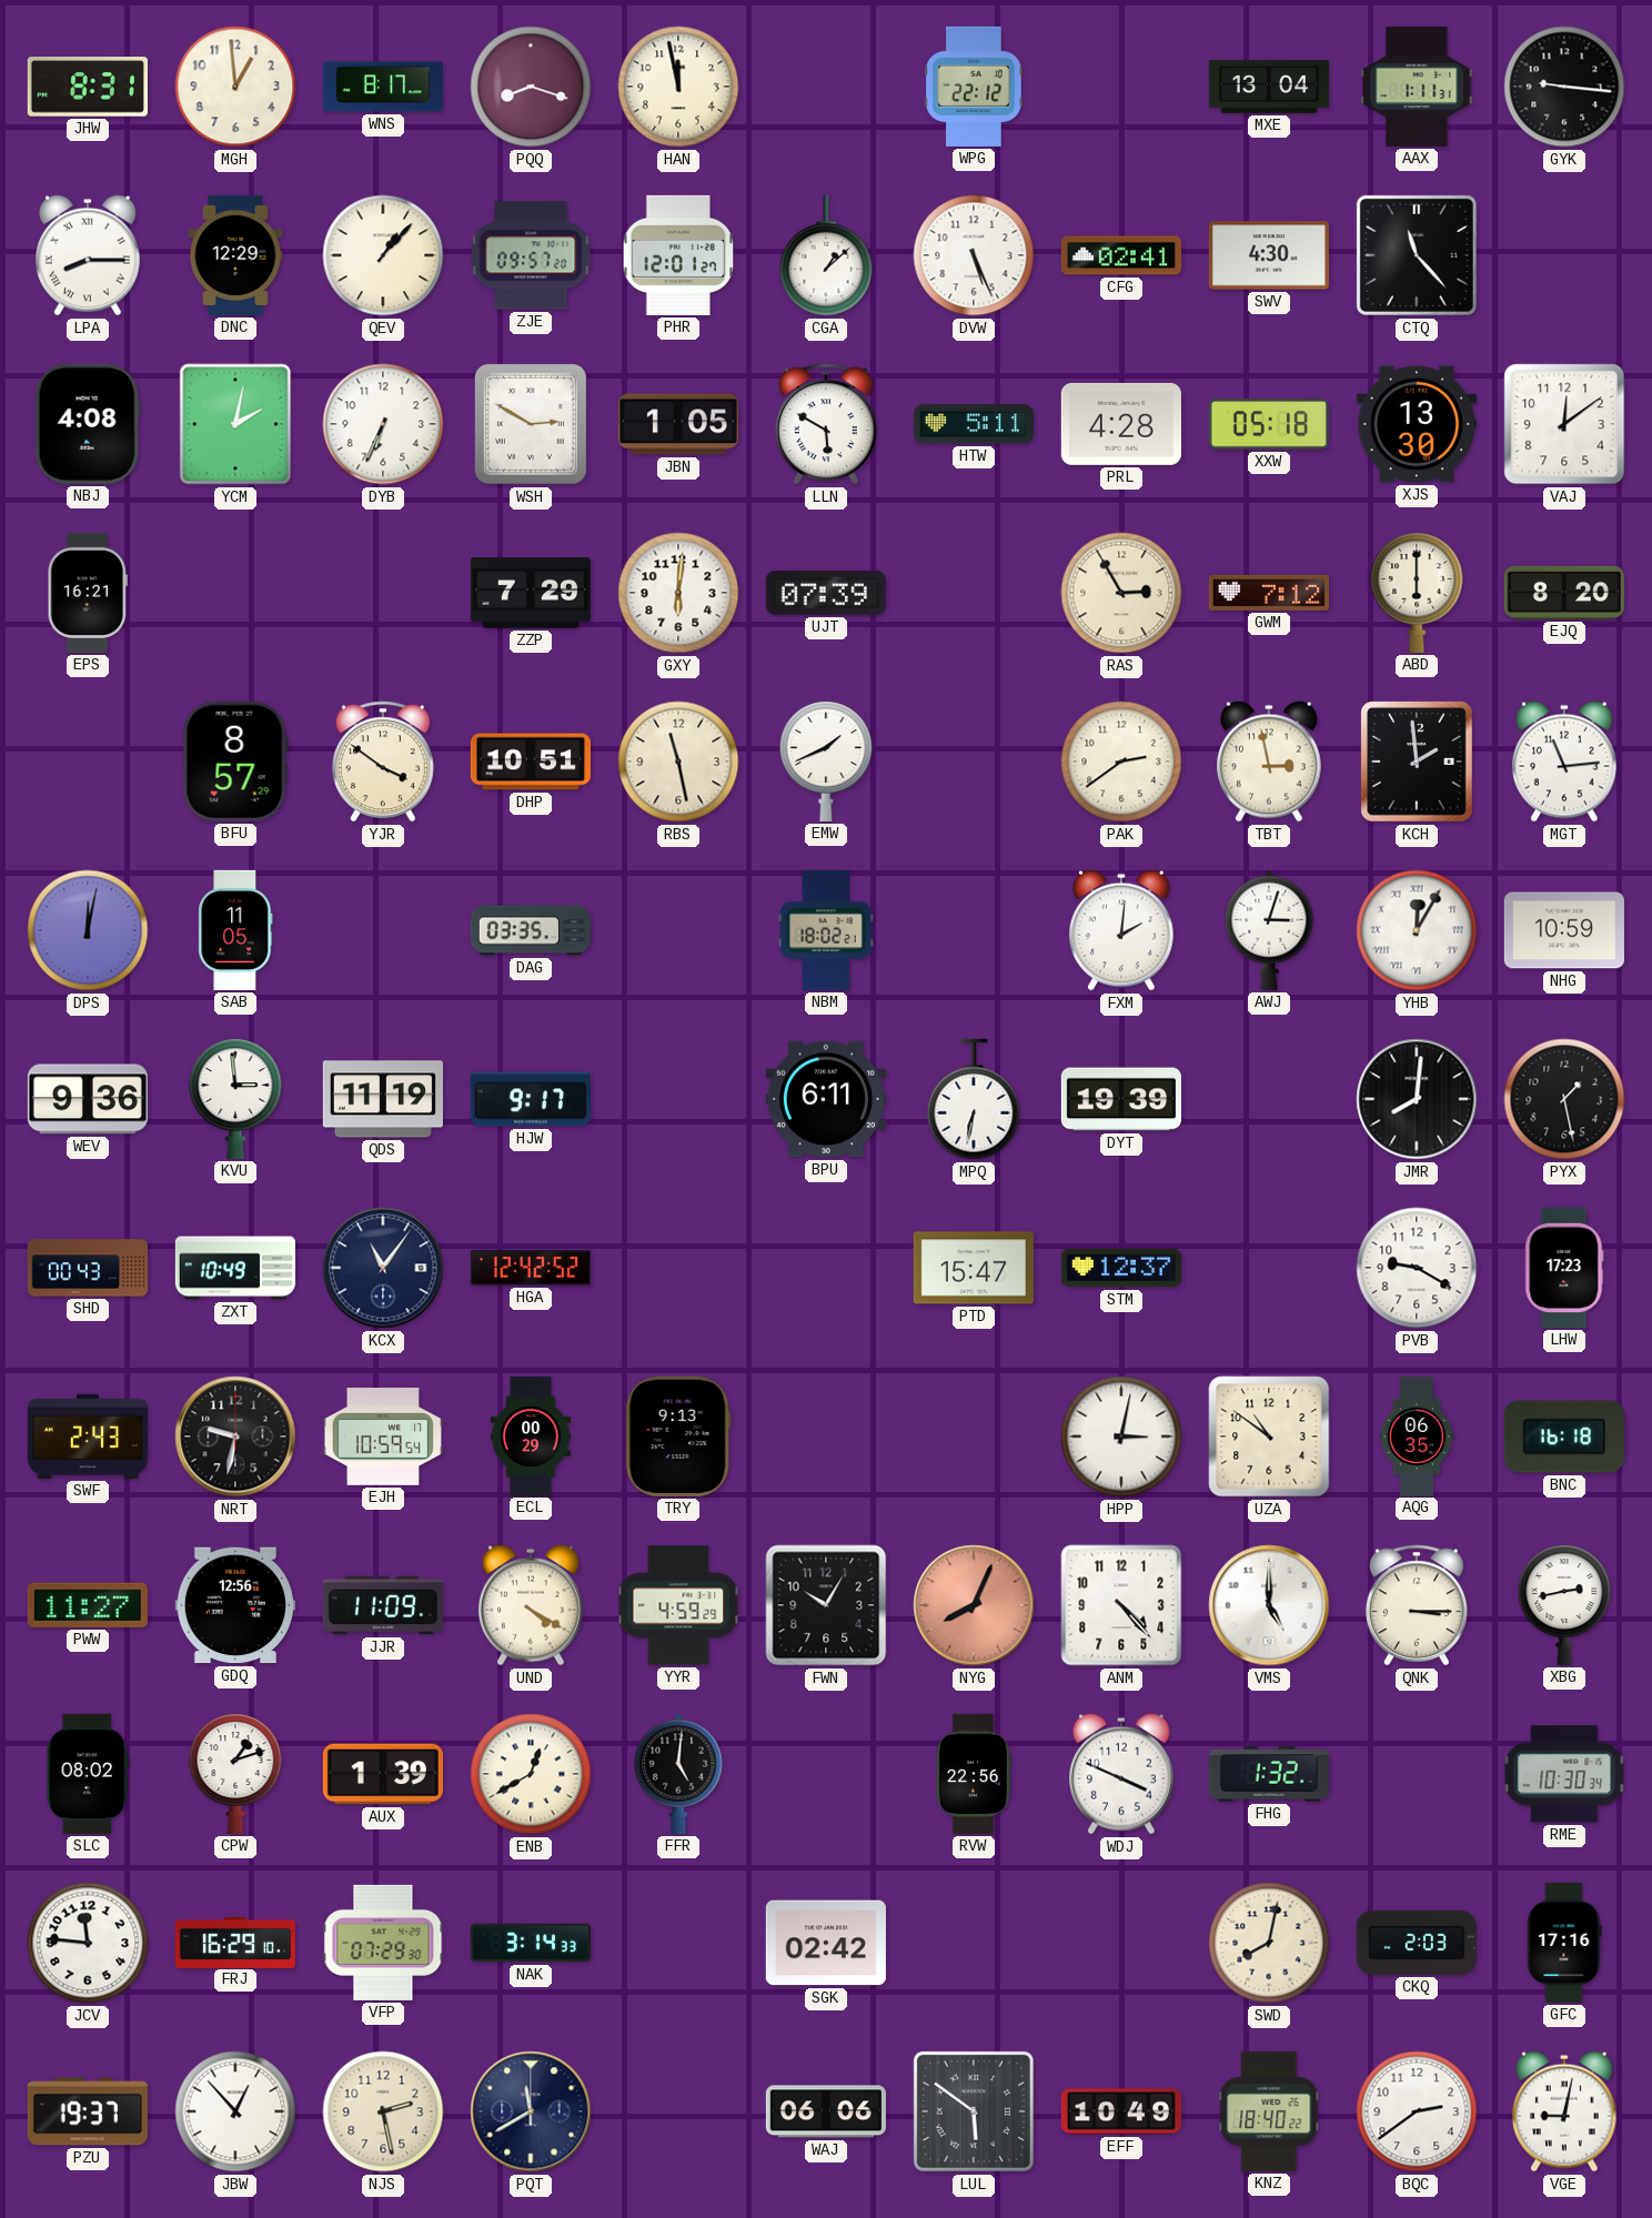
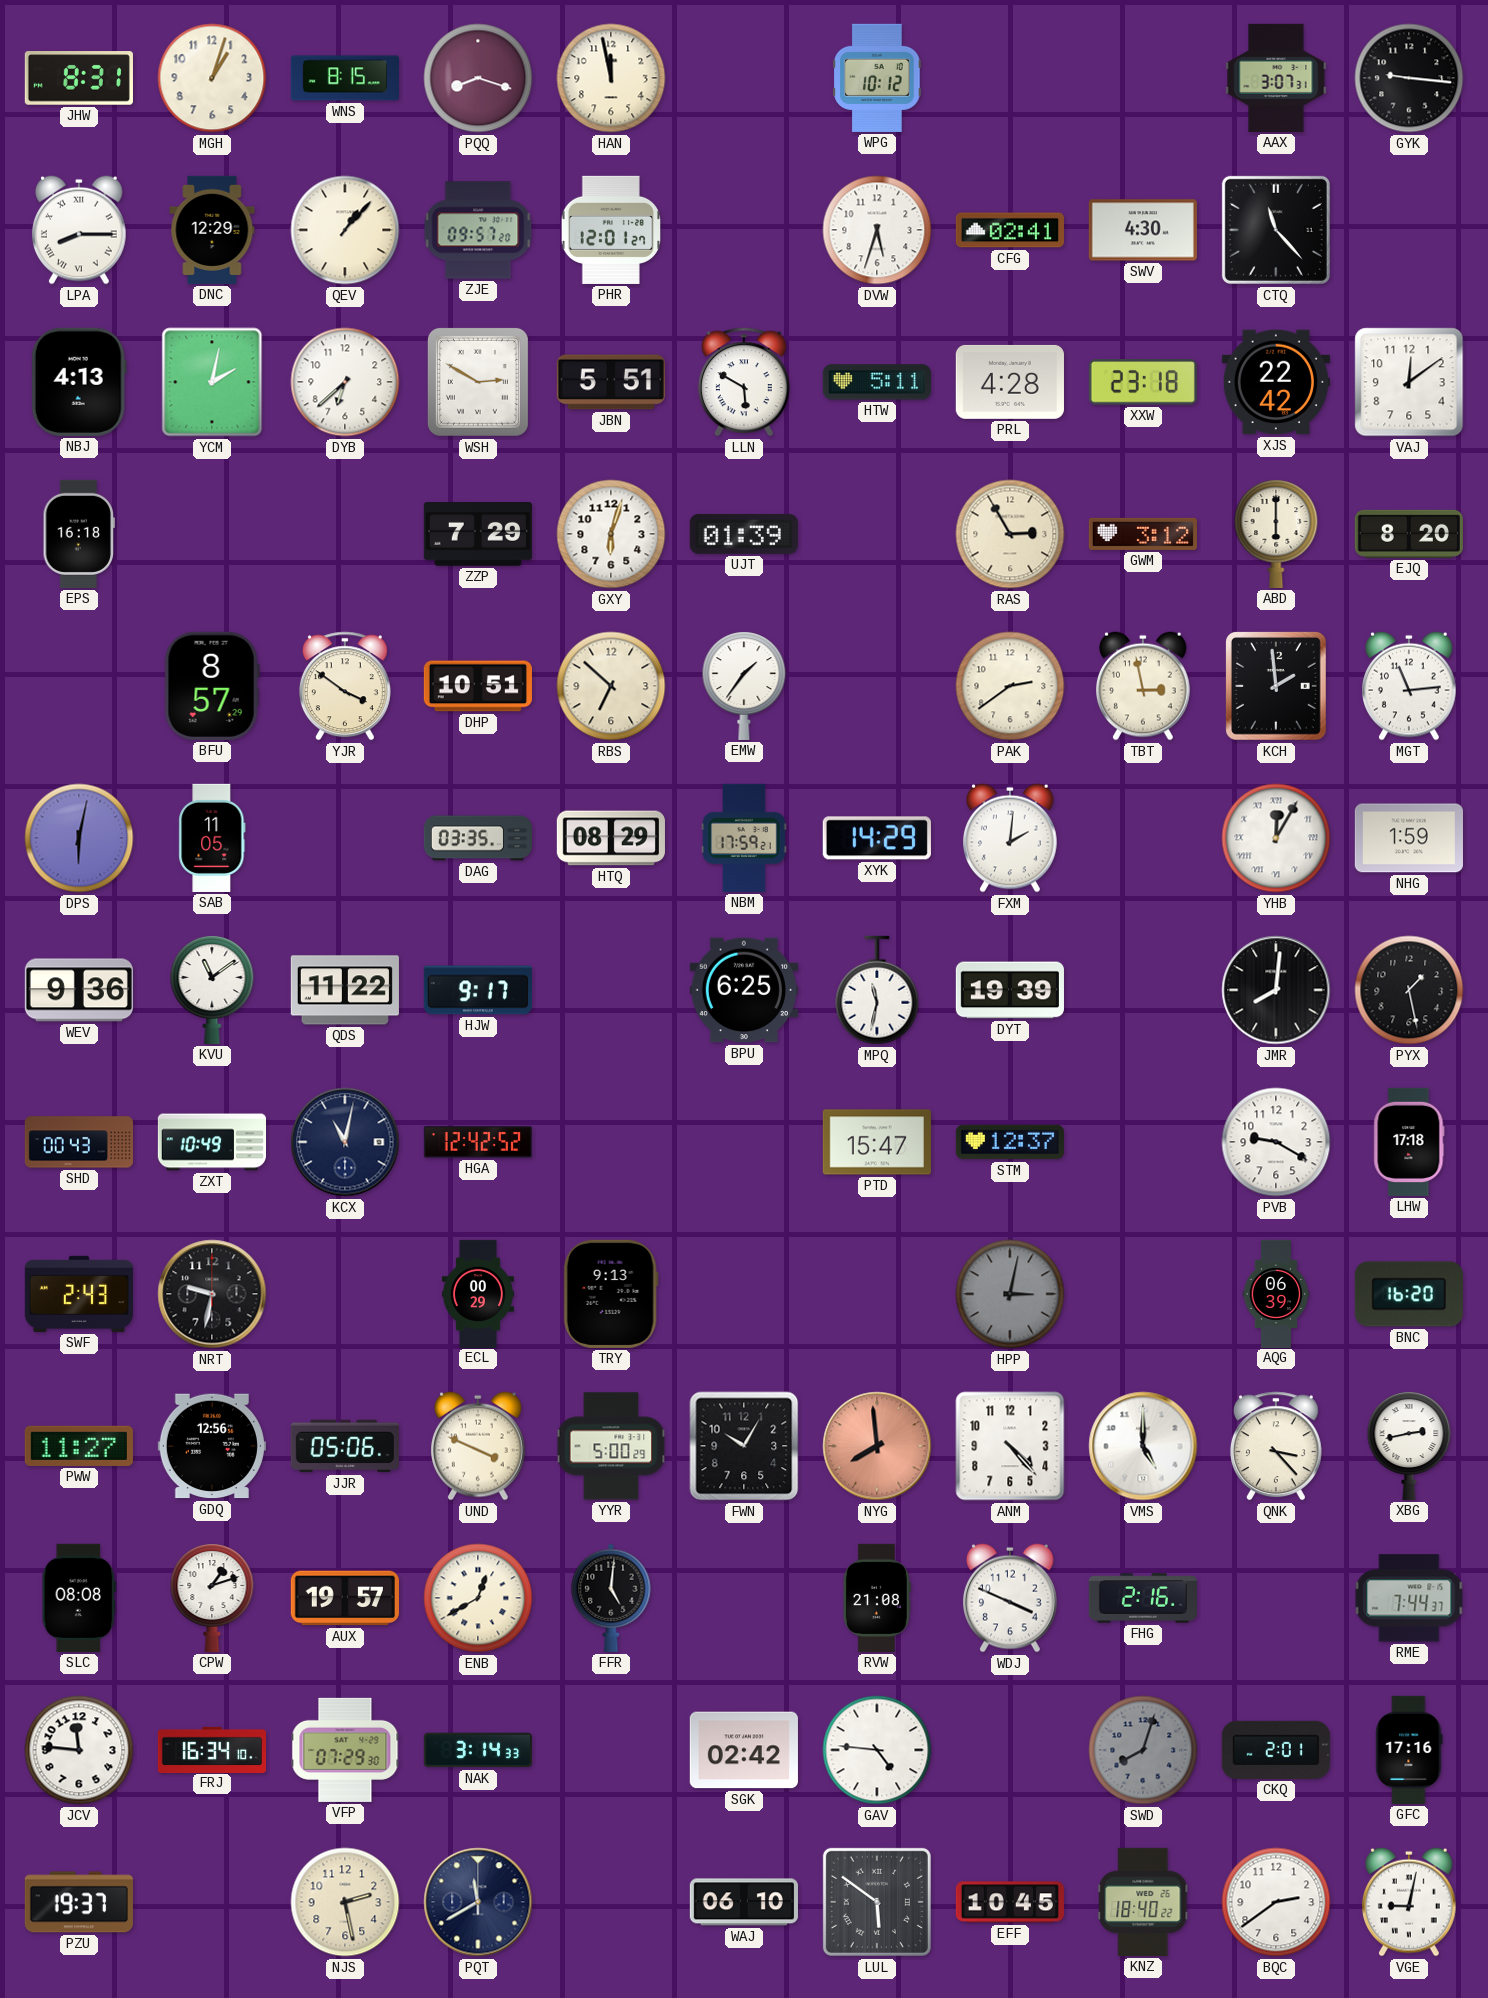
MGH: 12:59 -> 1:03
WNS: 8:17 -> 8:15
WPG: 22:12 -> 10:12
MXE: 13:04 -> none
AAX: 1:11 -> 3:07
CGA: 1:08 -> none
DVW: 5:26 -> 5:33
NBJ: 4:08 -> 4:13
DYB: 6:34 -> 6:38
JBN: 1:05 -> 5:51
XXW: 05:18 -> 23:18
XJS: 13:30 -> 22:42
EPS: 16:21 -> 16:18
GXY: 6:01 -> 6:03
UJT: 07:39 -> 01:39
GWM: 7:12 -> 3:12
RBS: 11:28 -> 6:52
EMW: 1:41 -> 1:36
DPS: 12:02 -> 6:02
HTQ: none -> 08:29
NBM: 18:02 -> 17:59
XYK: none -> 14:29
AWJ: 3:03 -> none
NHG: 10:59 -> 1:59
KVU: 2:59 -> 11:09
QDS: 11:19 -> 11:22
BPU: 6:11 -> 6:25
MPQ: 6:32 -> 11:32
KCX: 11:06 -> 11:02
LHW: 17:23 -> 17:18
EJH: 10:59 -> none
HPP dial: white -> grey
UZA: 10:51 -> none
AQG: 06:35 -> 06:39
BNC: 16:18 -> 16:20
JJR: 11:09 -> 05:06
UND: 4:20 -> 3:49
YYR: 4:59 -> 5:00
NYG: 8:04 -> 7:59
QNK: 3:15 -> 3:23
SLC: 08:02 -> 08:08
AUX: 1:39 -> 19:57
RVW: 22:56 -> 21:08
FHG: 1:32 -> 2:16
RME: 10:30 -> 7:44
FRJ: 16:29 -> 16:34
GAV: none -> 4:46
SWD: 8:02 -> 8:03
SWD dial: cream -> grey
CKQ: 2:03 -> 2:01
JBW: 12:53 -> none
WAJ: 06:06 -> 06:10
EFF: 10:49 -> 10:45
